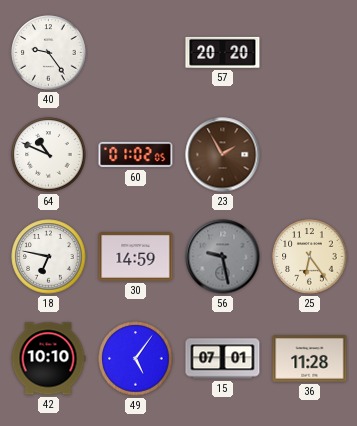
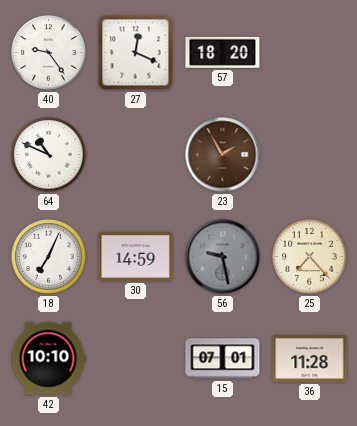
27: none -> 12:19
57: 20:20 -> 18:20
60: 01:02 -> none
18: 6:47 -> 7:04
25: 6:24 -> 7:23
49: 5:06 -> none
